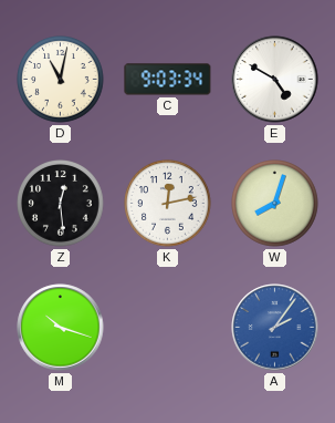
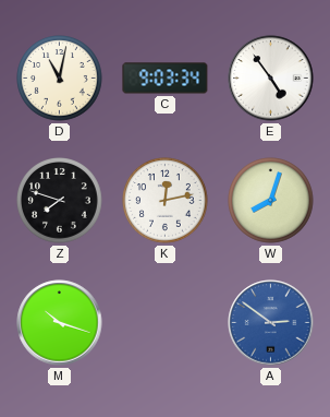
E: 4:50 -> 4:54
Z: 12:29 -> 7:48
A: 2:06 -> 2:51
